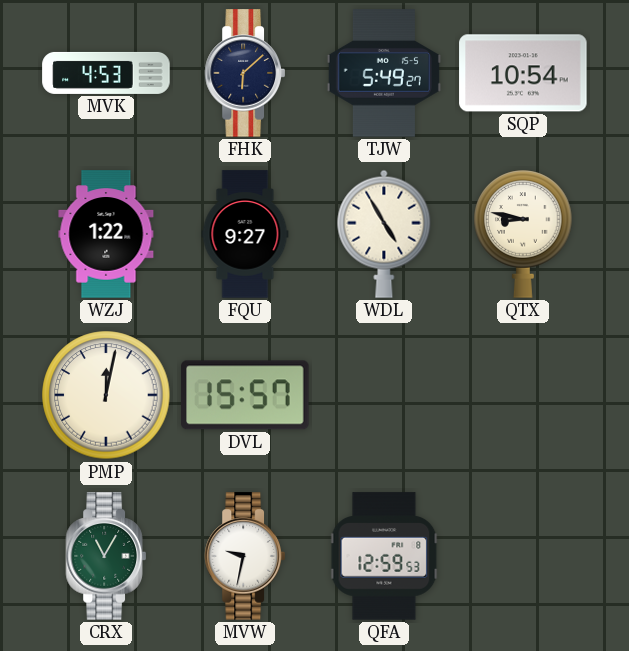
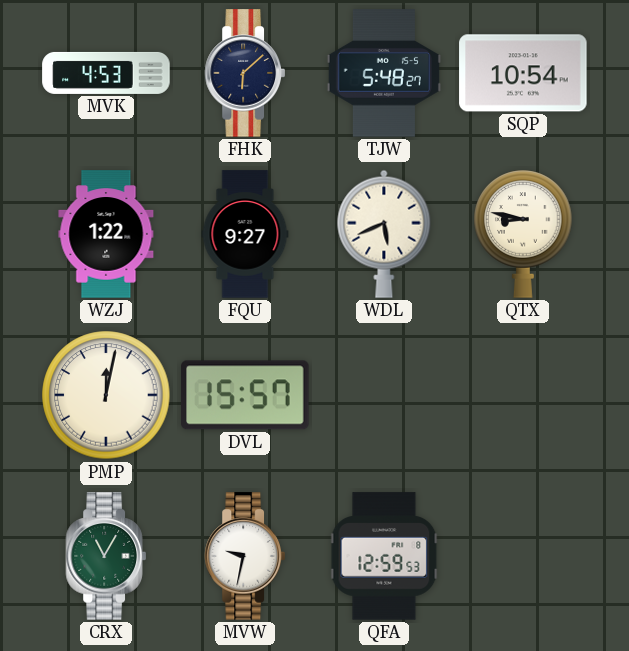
TJW: 5:49 -> 5:48
WDL: 4:55 -> 5:41
